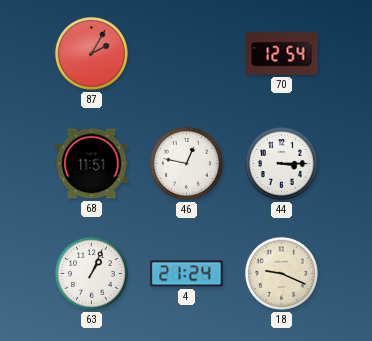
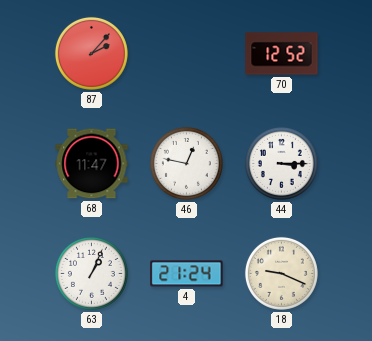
87: 2:05 -> 2:07
70: 12:54 -> 12:52
68: 11:51 -> 11:47
